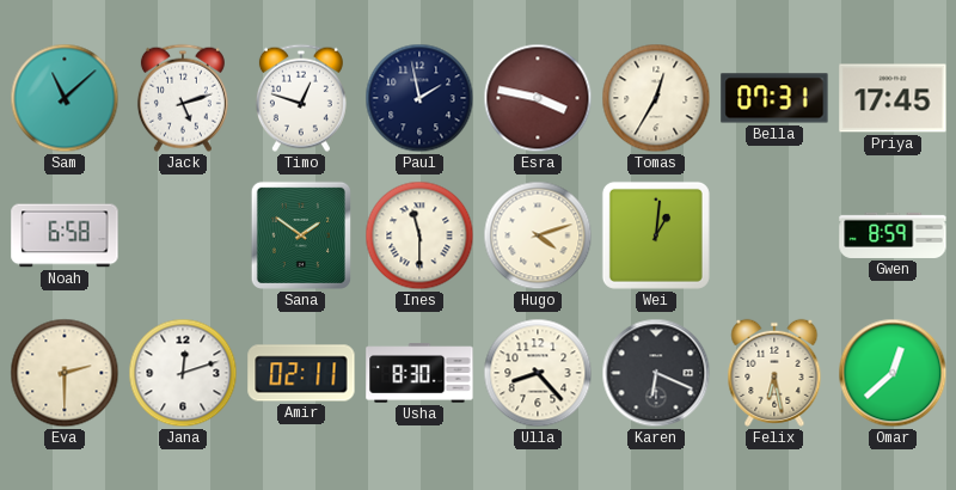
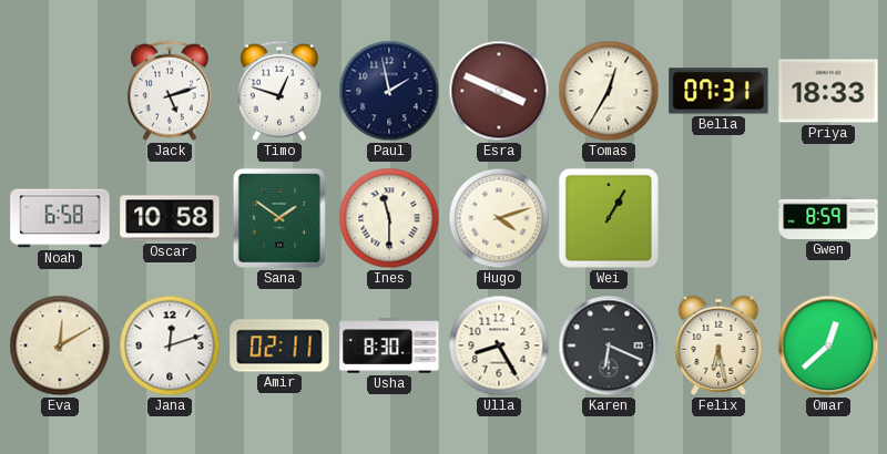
Sam: 11:08 -> none
Esra: 3:47 -> 3:49
Priya: 17:45 -> 18:33
Oscar: none -> 10:58
Wei: 1:01 -> 1:05
Eva: 2:30 -> 12:10
Ulla: 8:23 -> 8:25
